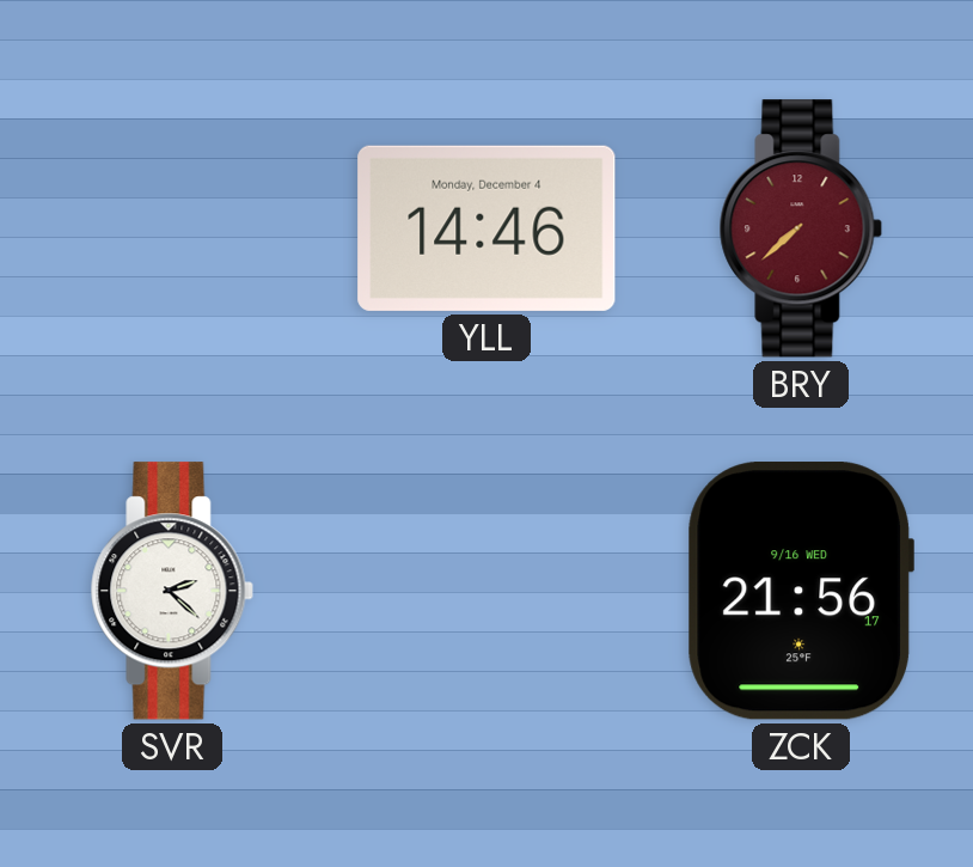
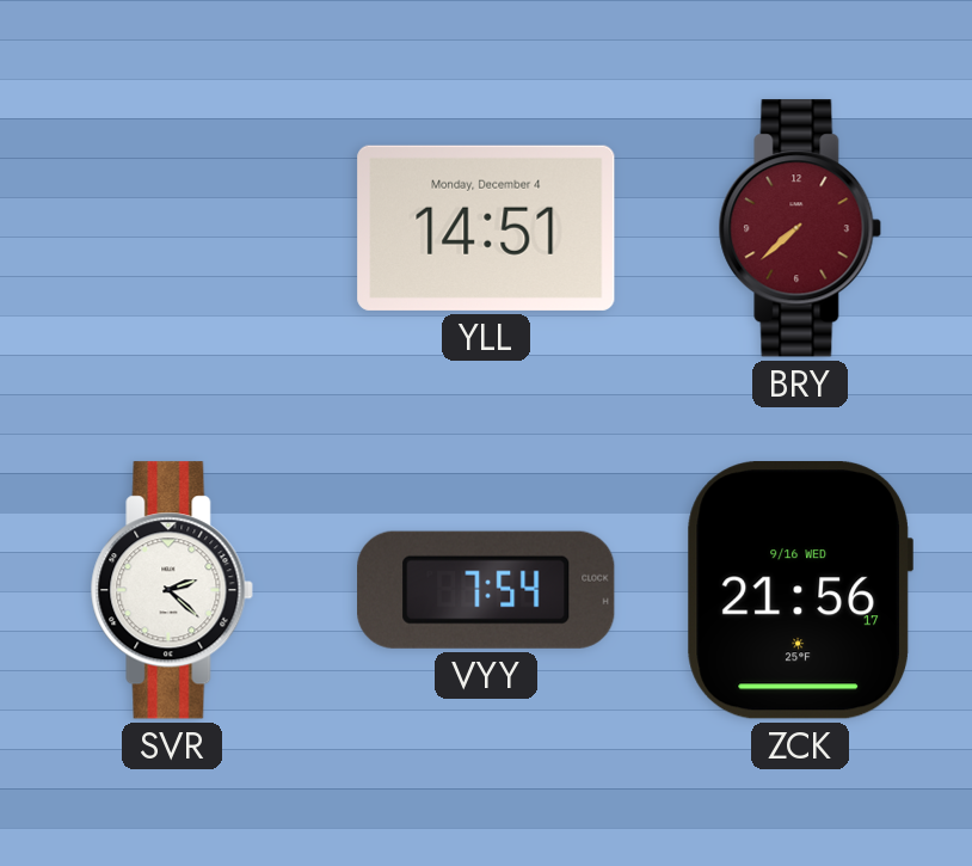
YLL: 14:46 -> 14:51
VYY: none -> 7:54
